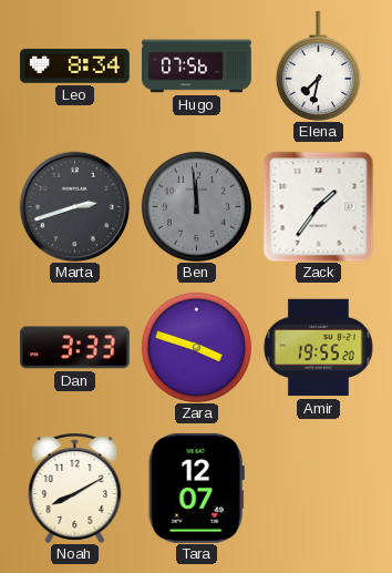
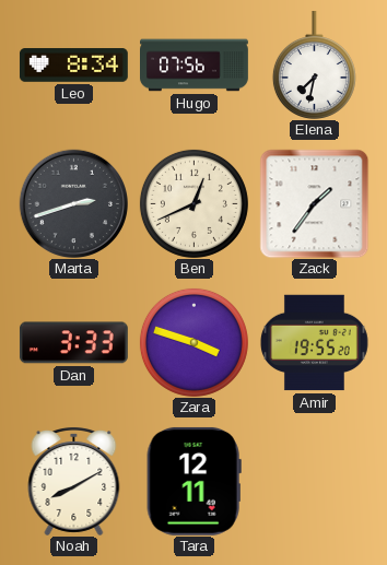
Ben: 11:59 -> 12:41
Ben dial: grey -> cream
Tara: 12:07 -> 12:11
